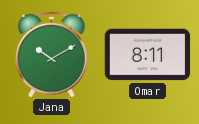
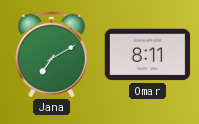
Jana: 10:10 -> 7:10
